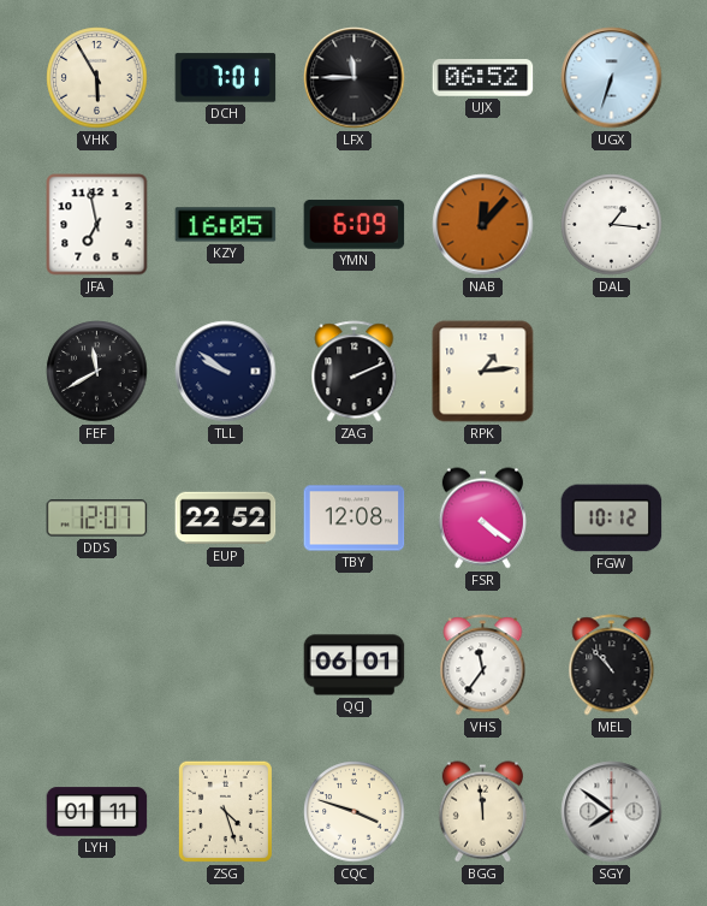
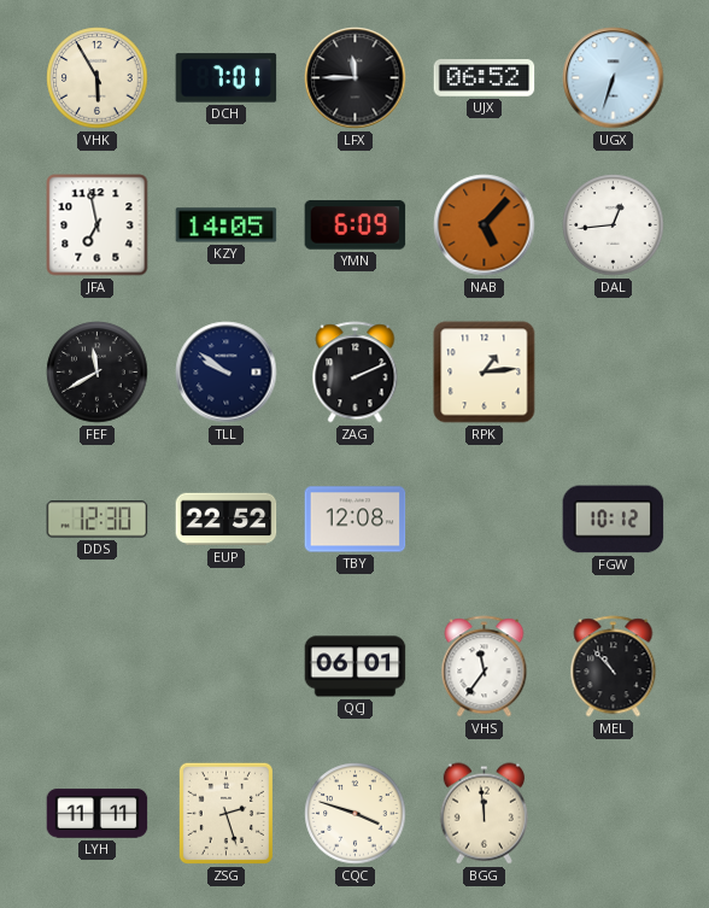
KZY: 16:05 -> 14:05
NAB: 12:07 -> 5:07
DAL: 1:16 -> 12:44
DDS: 12:07 -> 12:30
FSR: 4:21 -> none
LYH: 01:11 -> 11:11
ZSG: 4:27 -> 2:27
SGY: 7:51 -> none
